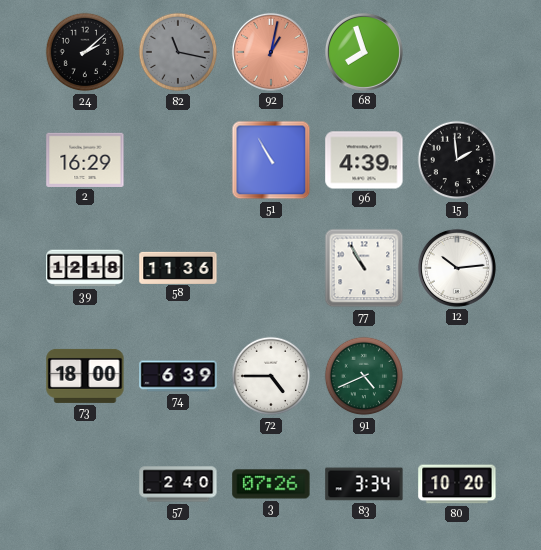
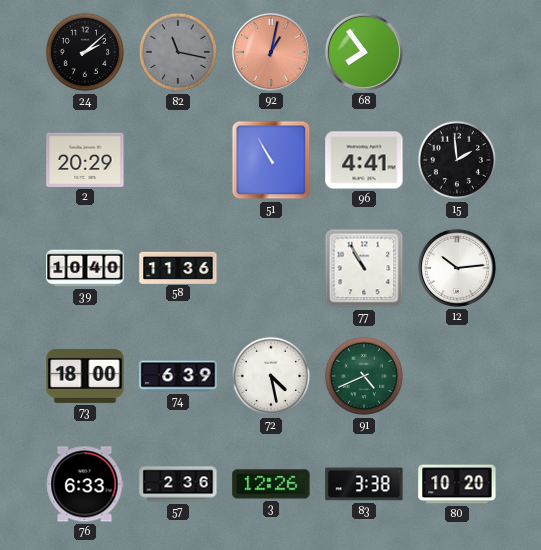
68: 7:57 -> 7:54
2: 16:29 -> 20:29
96: 4:39 -> 4:41
39: 12:18 -> 10:40
72: 4:45 -> 4:28
76: none -> 6:33
57: 2:40 -> 2:36
3: 07:26 -> 12:26
83: 3:34 -> 3:38
